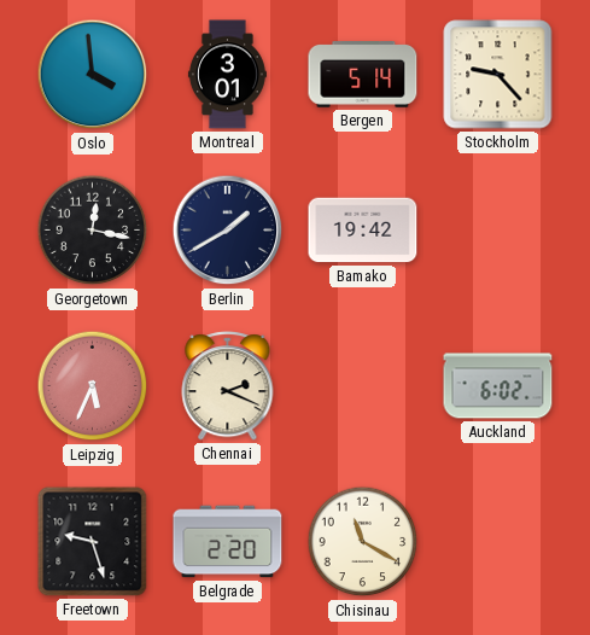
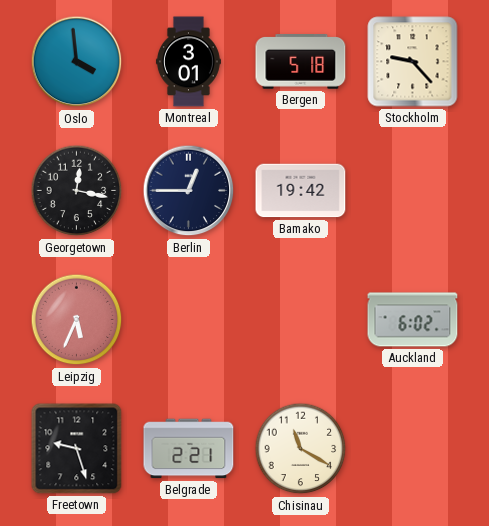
Bergen: 5:14 -> 5:18
Berlin: 1:40 -> 12:45
Chennai: 2:19 -> none
Belgrade: 2:20 -> 2:21
